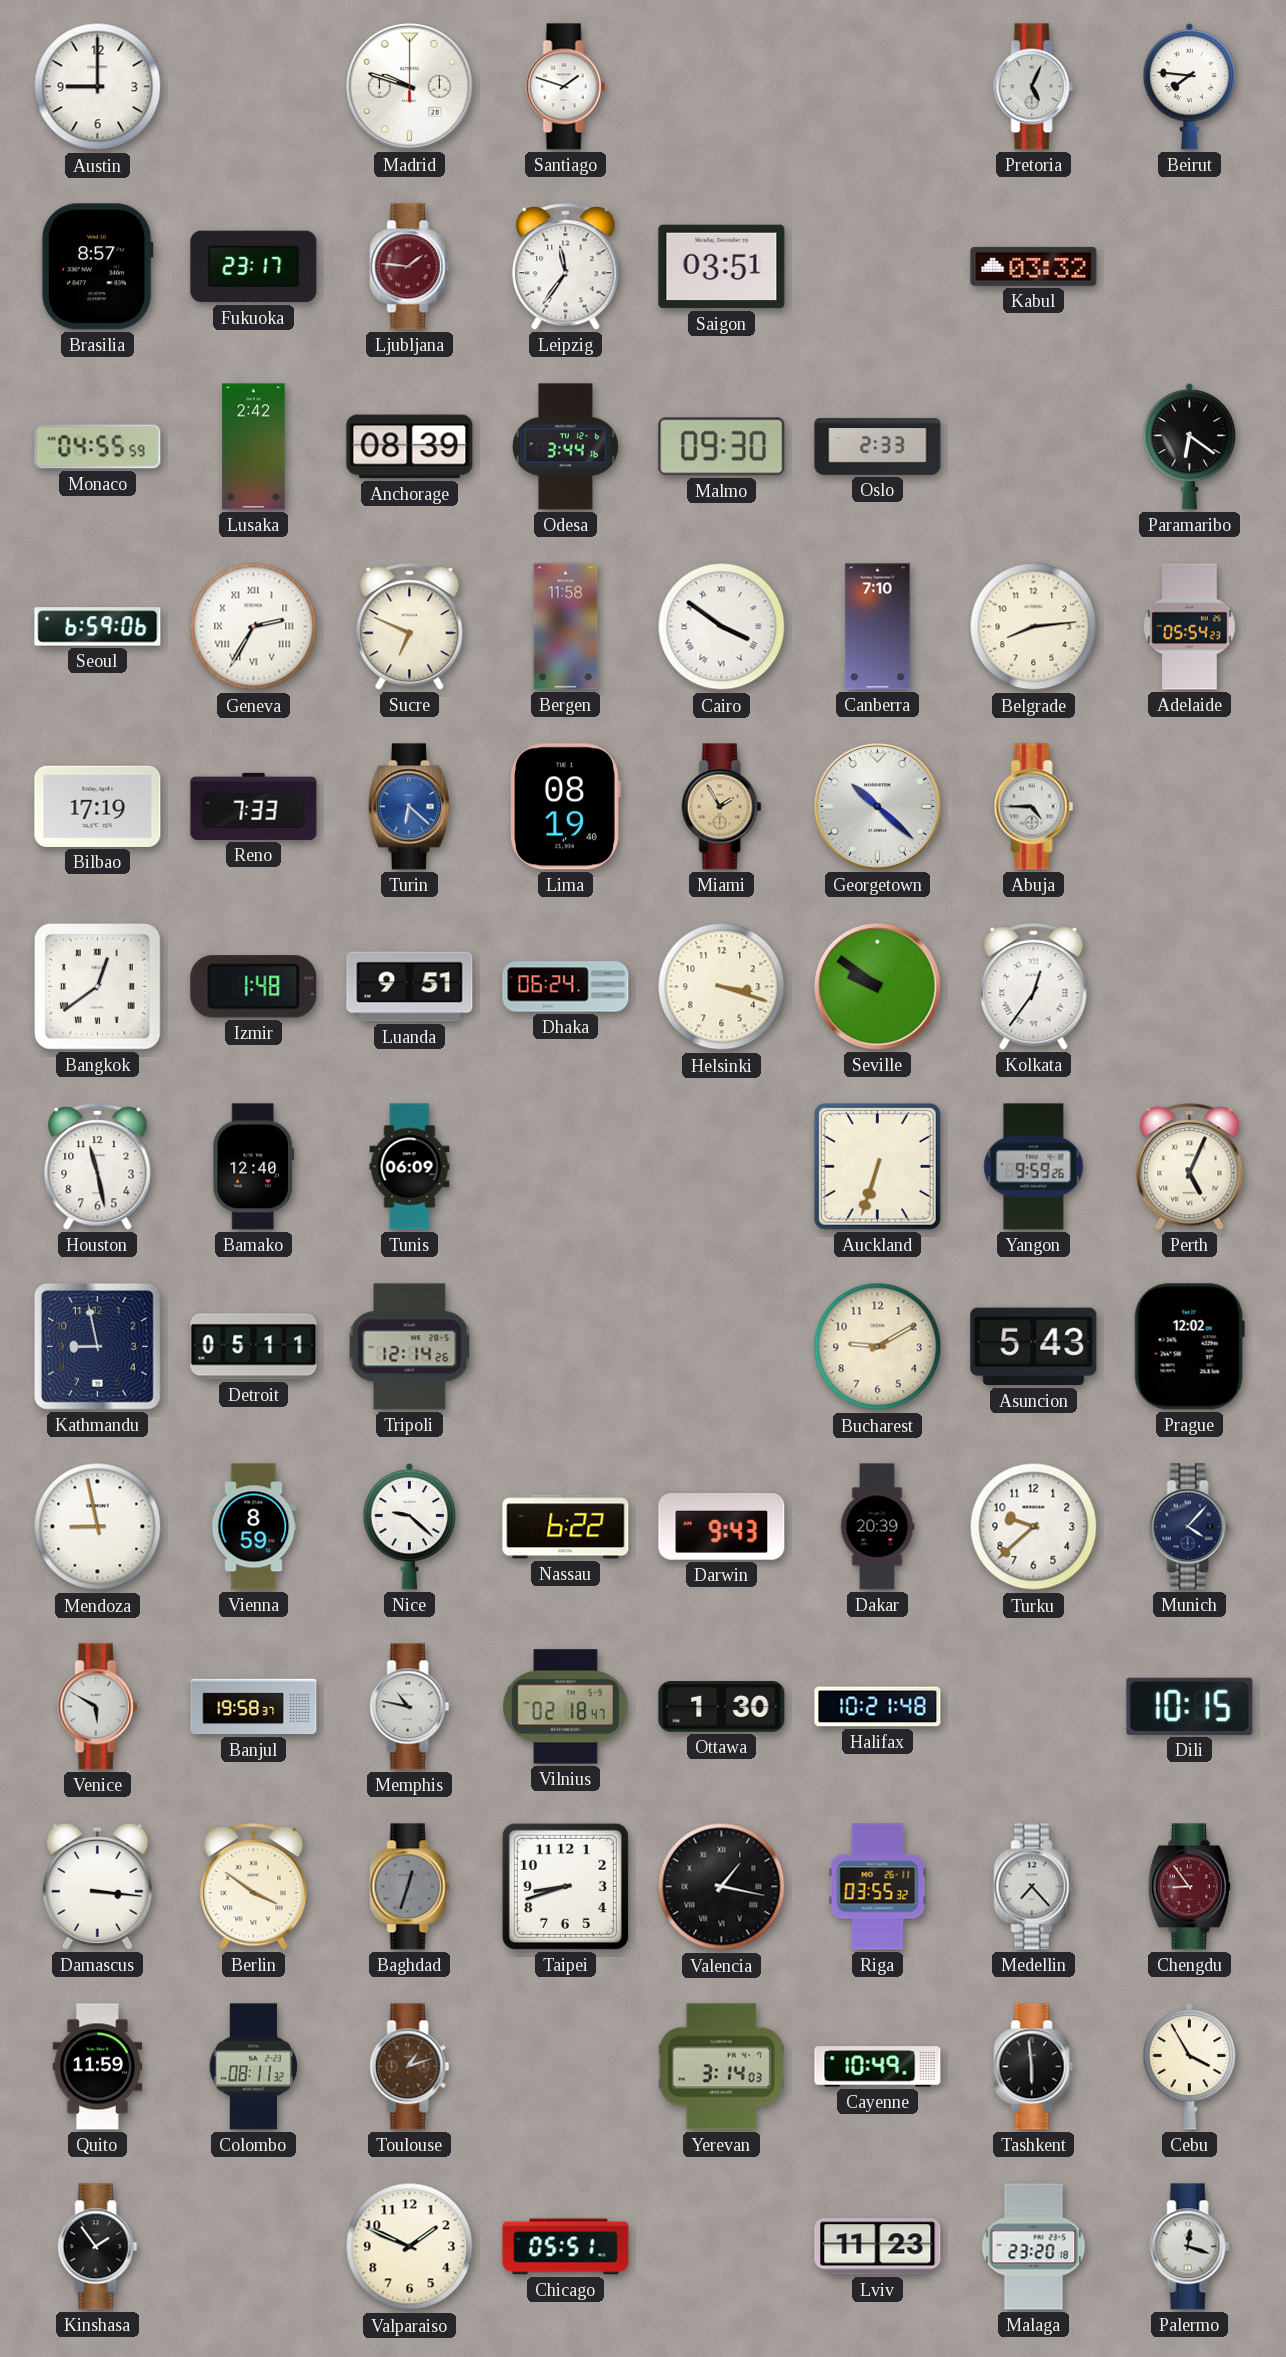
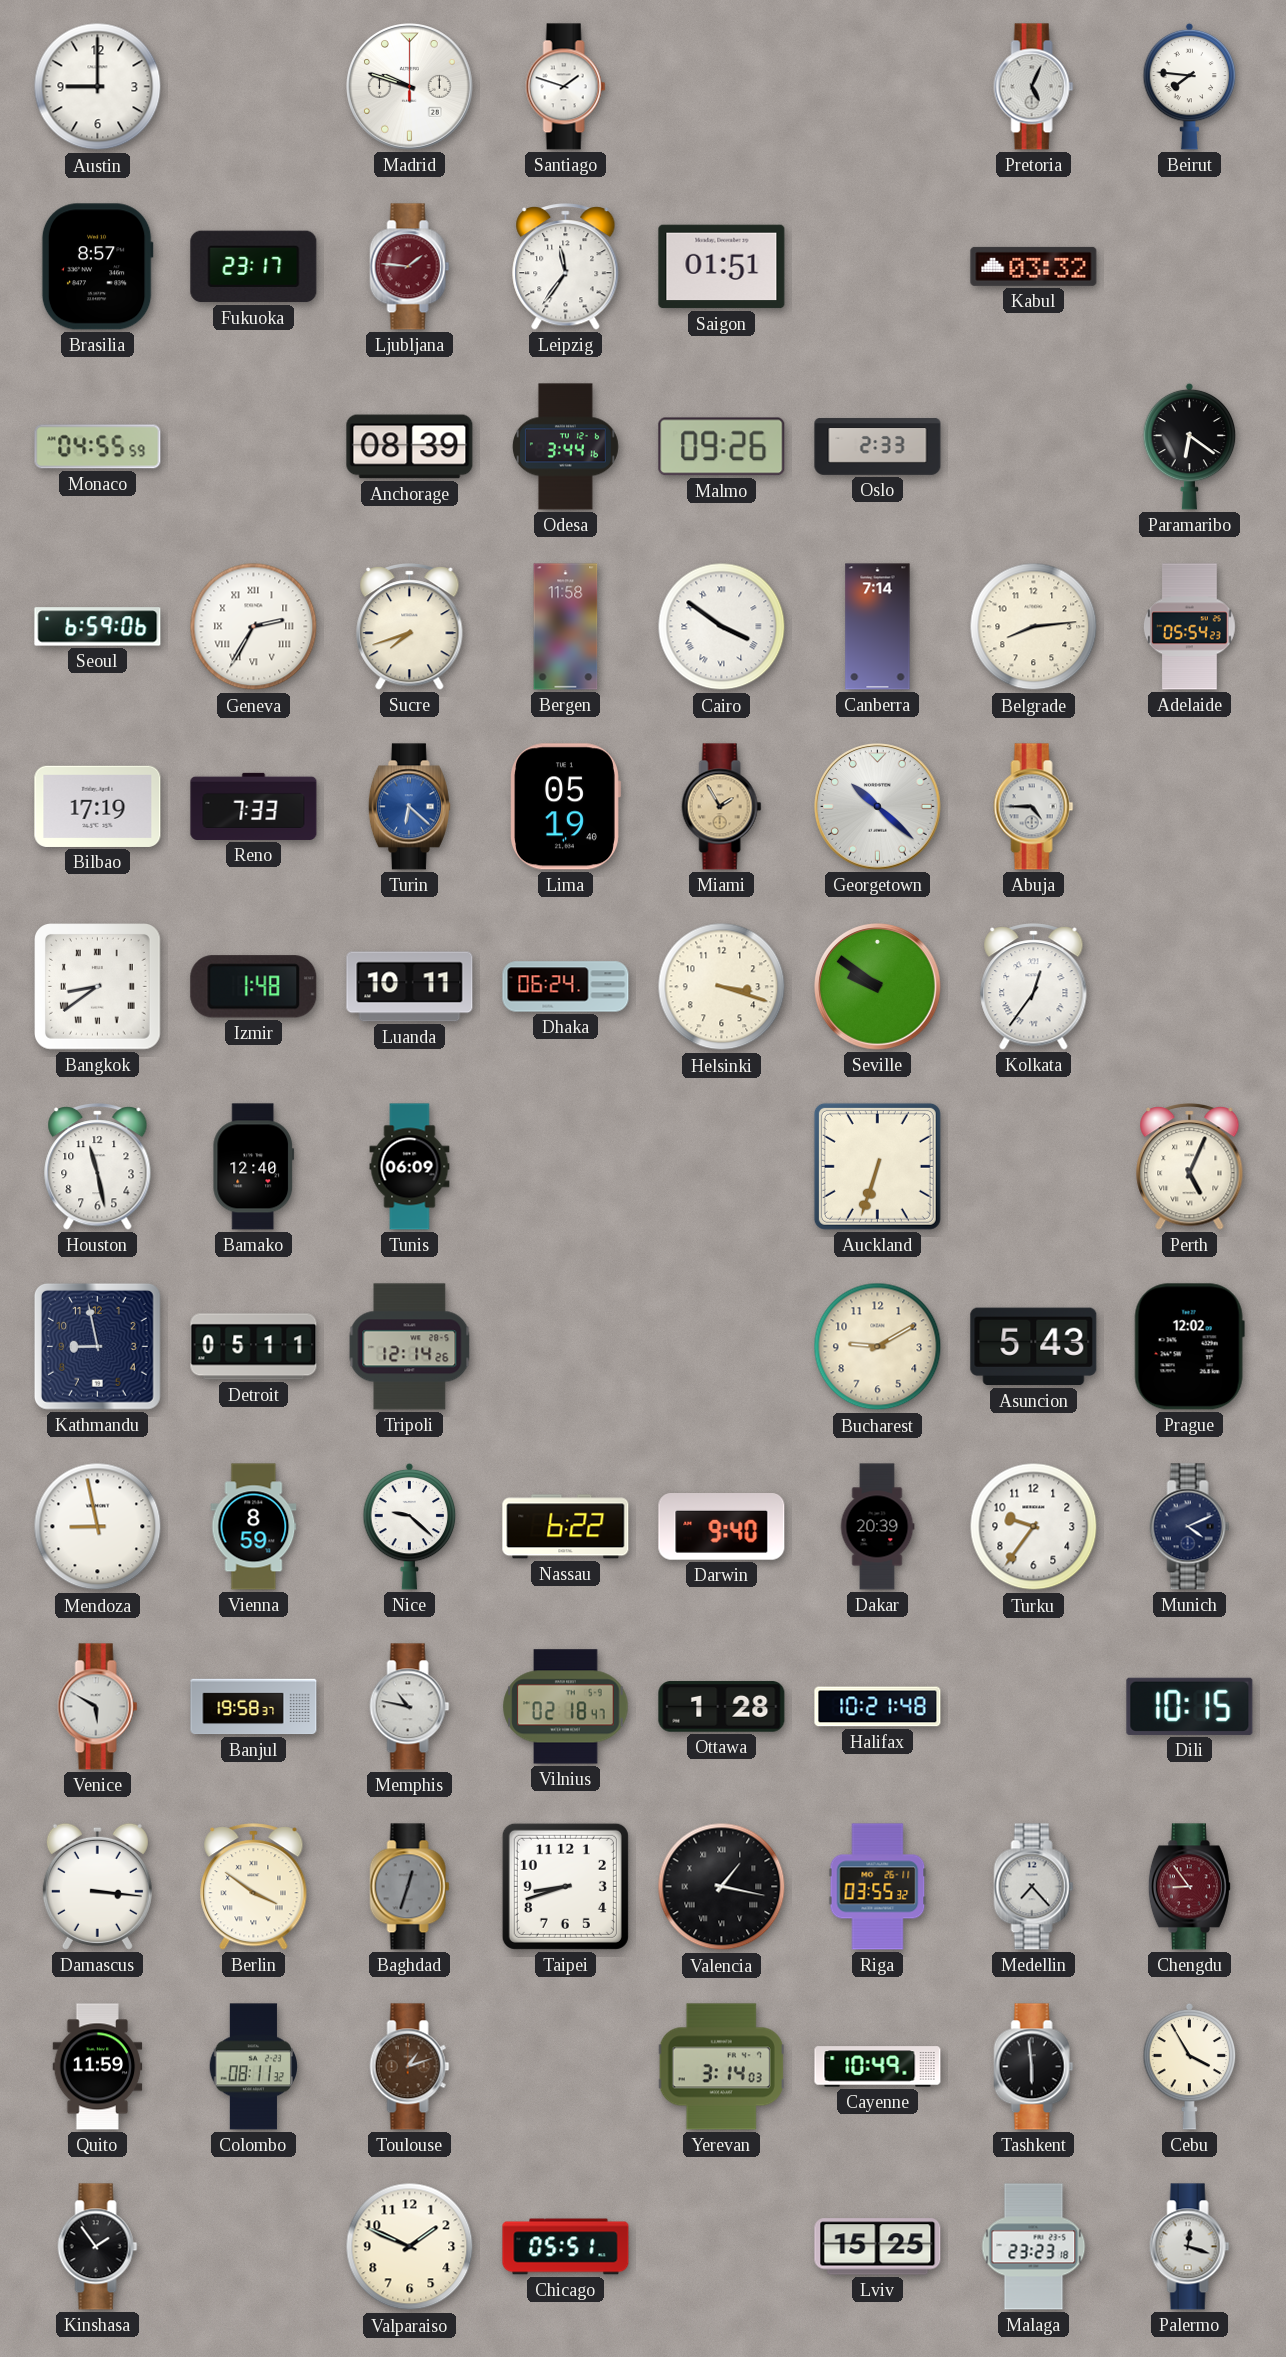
Saigon: 03:51 -> 01:51
Lusaka: 2:42 -> none
Malmo: 09:30 -> 09:26
Sucre: 6:49 -> 7:42
Canberra: 7:10 -> 7:14
Lima: 08:19 -> 05:19
Bangkok: 12:39 -> 8:39
Luanda: 9:51 -> 10:11
Yangon: 9:59 -> none
Darwin: 9:43 -> 9:40
Turku: 9:38 -> 9:36
Munich: 4:07 -> 4:11
Ottawa: 1:30 -> 1:28
Lviv: 11:23 -> 15:25
Malaga: 23:20 -> 23:23
